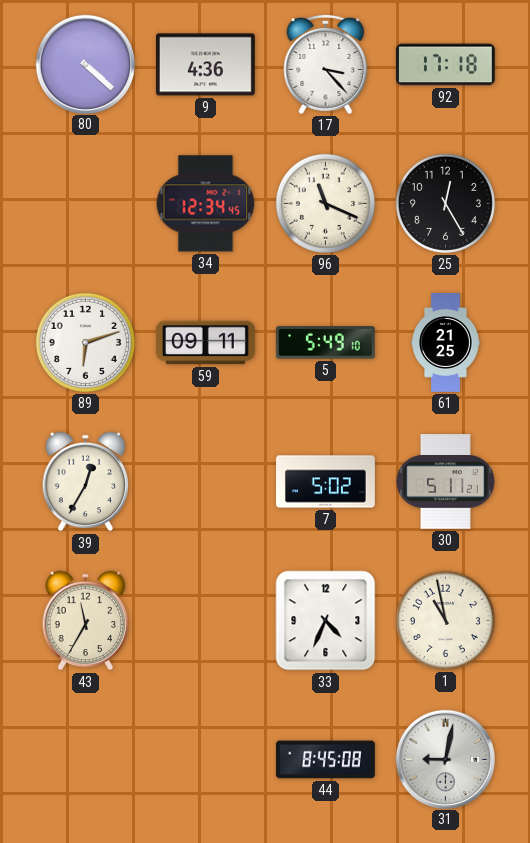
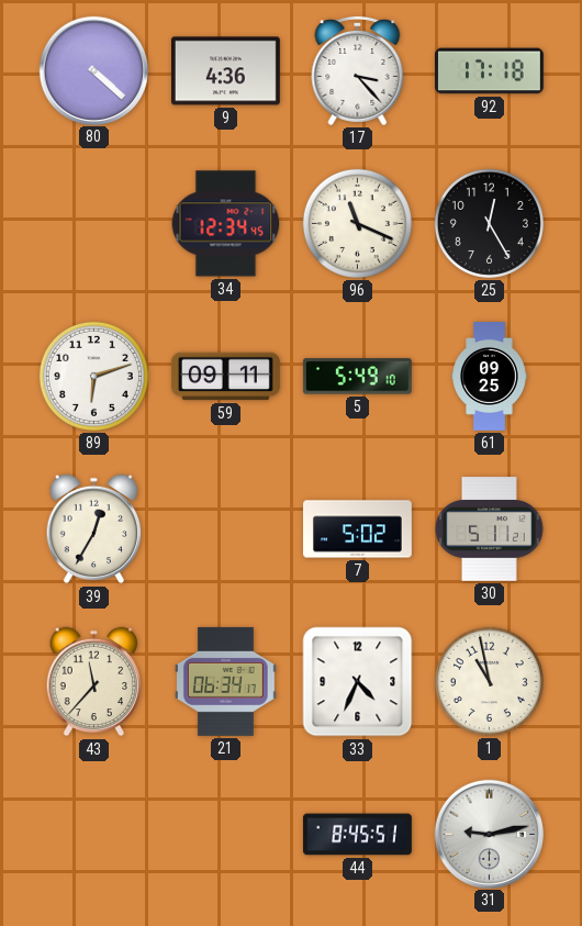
61: 21:25 -> 09:25
43: 11:35 -> 11:37
21: none -> 06:34
44: 8:45:08 -> 8:45:51
31: 9:02 -> 9:13
